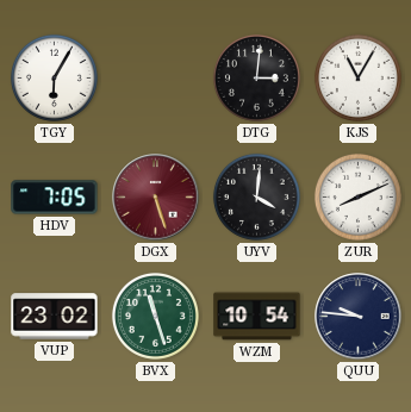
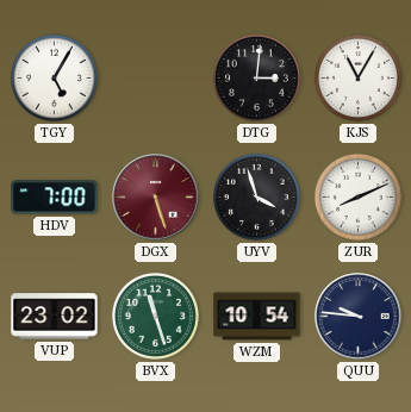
TGY: 6:05 -> 5:05
HDV: 7:05 -> 7:00
UYV: 4:01 -> 3:57
